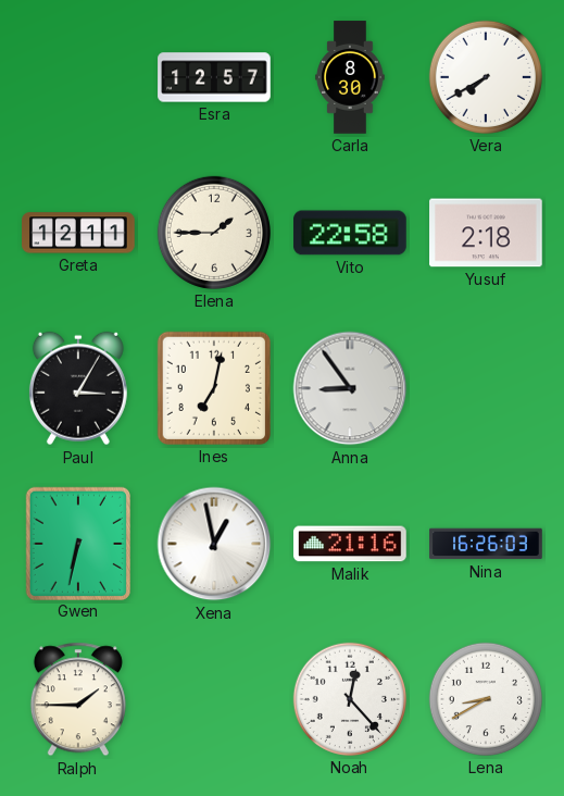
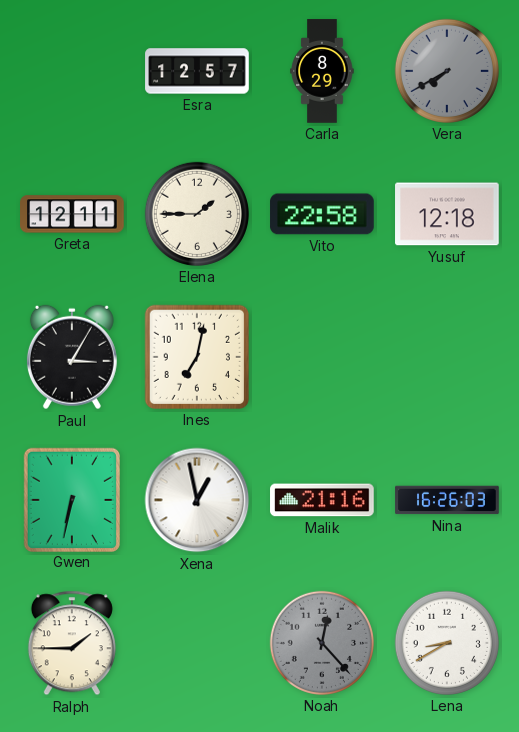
Carla: 8:30 -> 8:29
Vera dial: white -> grey
Yusuf: 2:18 -> 12:18
Anna: 8:54 -> none
Noah dial: white -> grey
